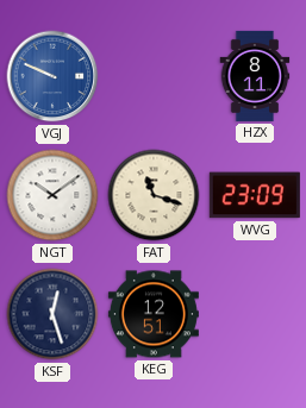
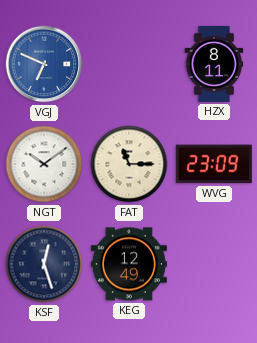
VGJ: 9:49 -> 6:49
FAT: 11:18 -> 11:15
KEG: 12:51 -> 12:49
